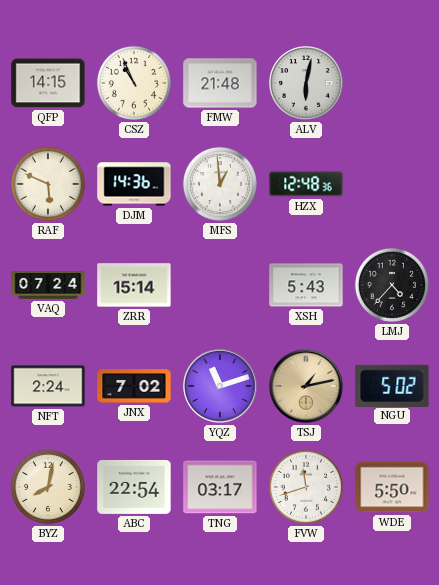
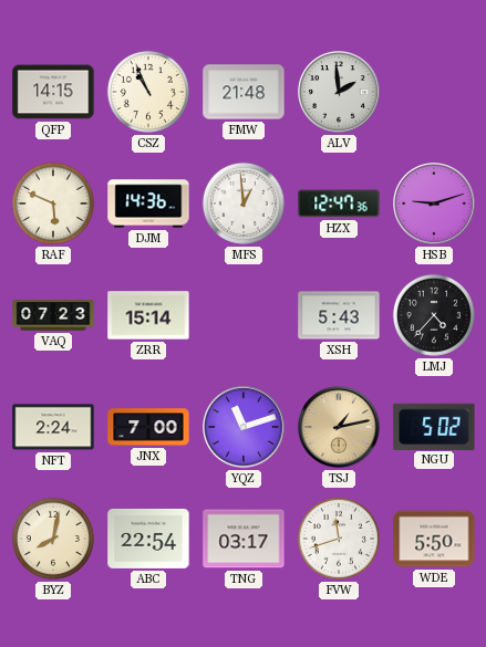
ALV: 6:02 -> 1:59
HZX: 12:48 -> 12:47
HSB: none -> 9:12
VAQ: 07:24 -> 07:23
JNX: 7:02 -> 7:00
